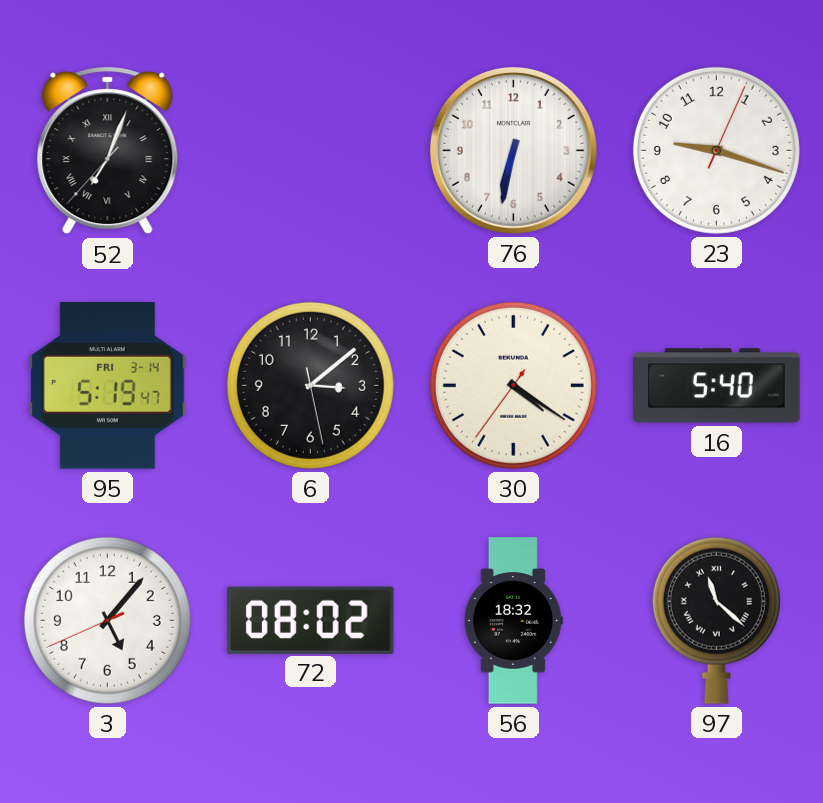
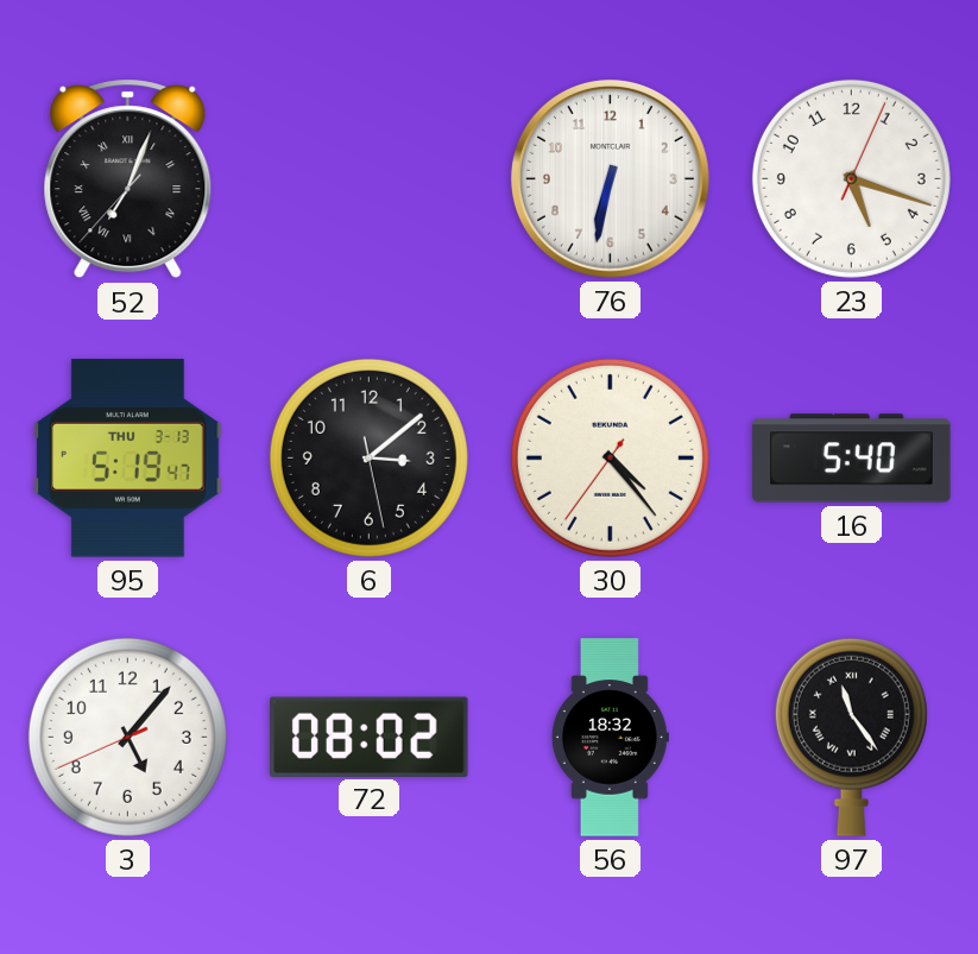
23: 9:18 -> 5:18
95 date: FRI 3-14 -> THU 3-13
30: 4:20 -> 4:23
97: 11:22 -> 11:24
